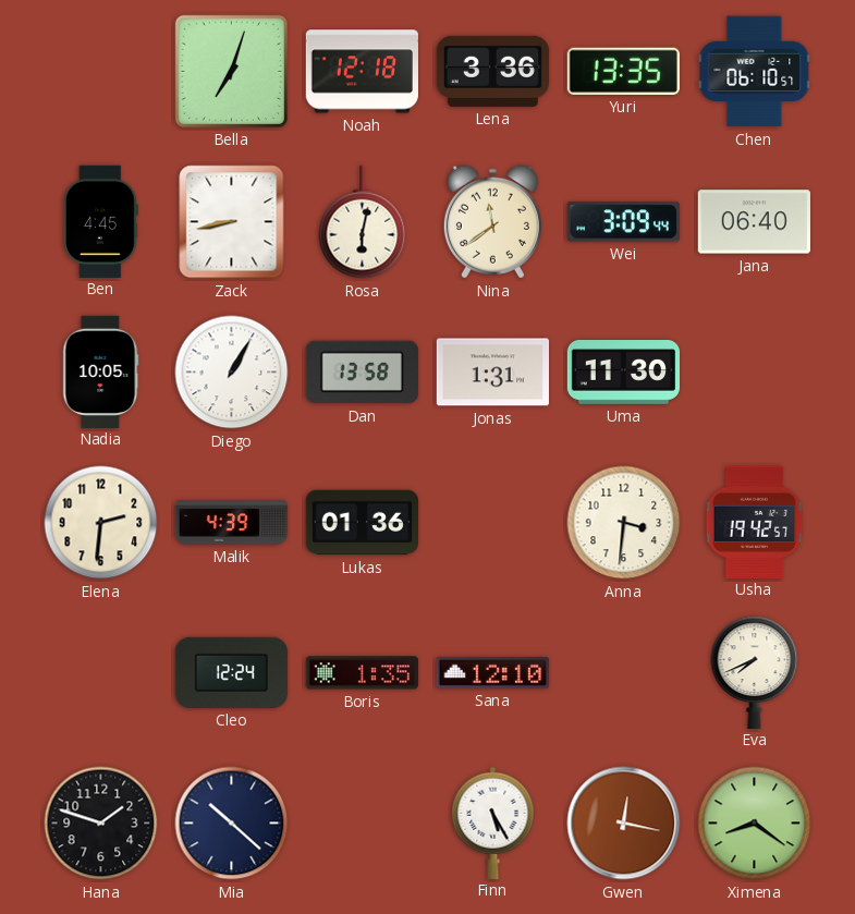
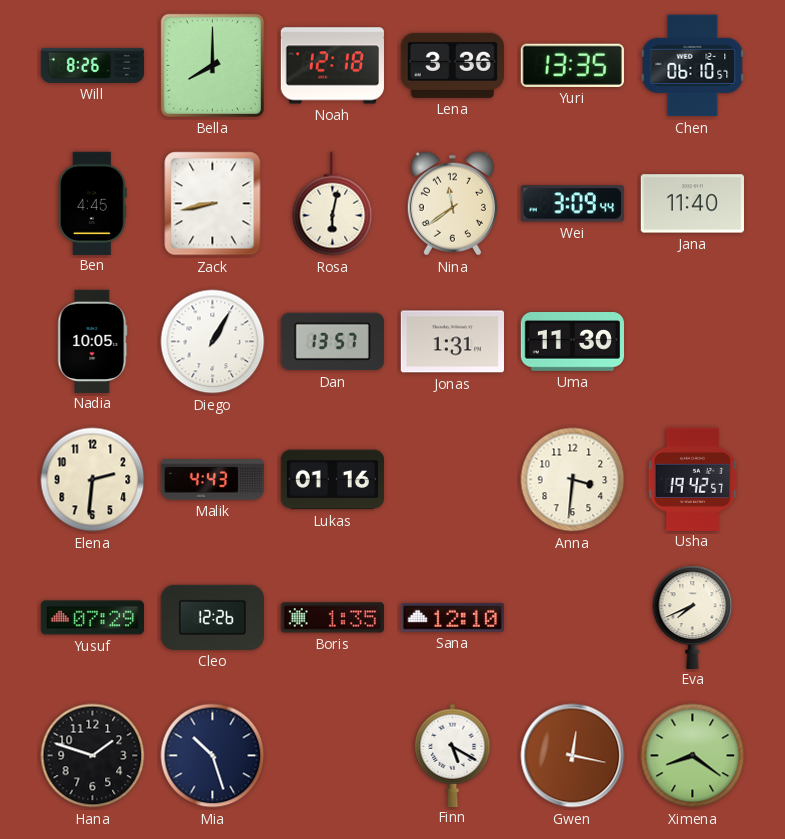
Will: none -> 8:26
Bella: 7:03 -> 8:00
Jana: 06:40 -> 11:40
Dan: 13:58 -> 13:57
Malik: 4:39 -> 4:43
Lukas: 01:36 -> 01:16
Yusuf: none -> 07:29
Cleo: 12:24 -> 12:26
Mia: 10:22 -> 10:27
Finn: 5:25 -> 5:20
